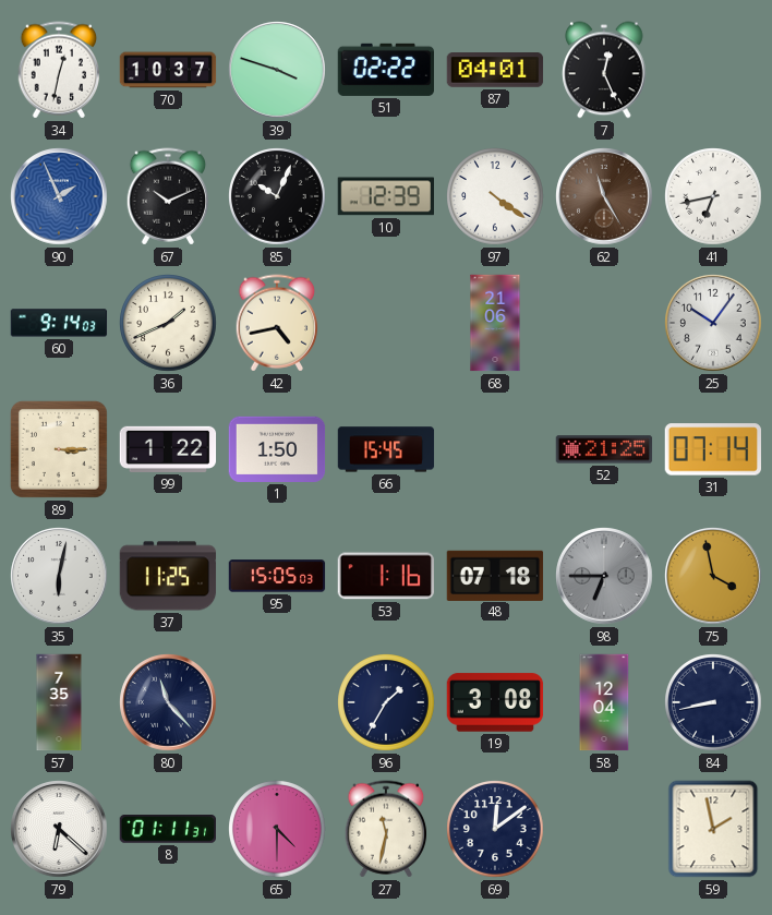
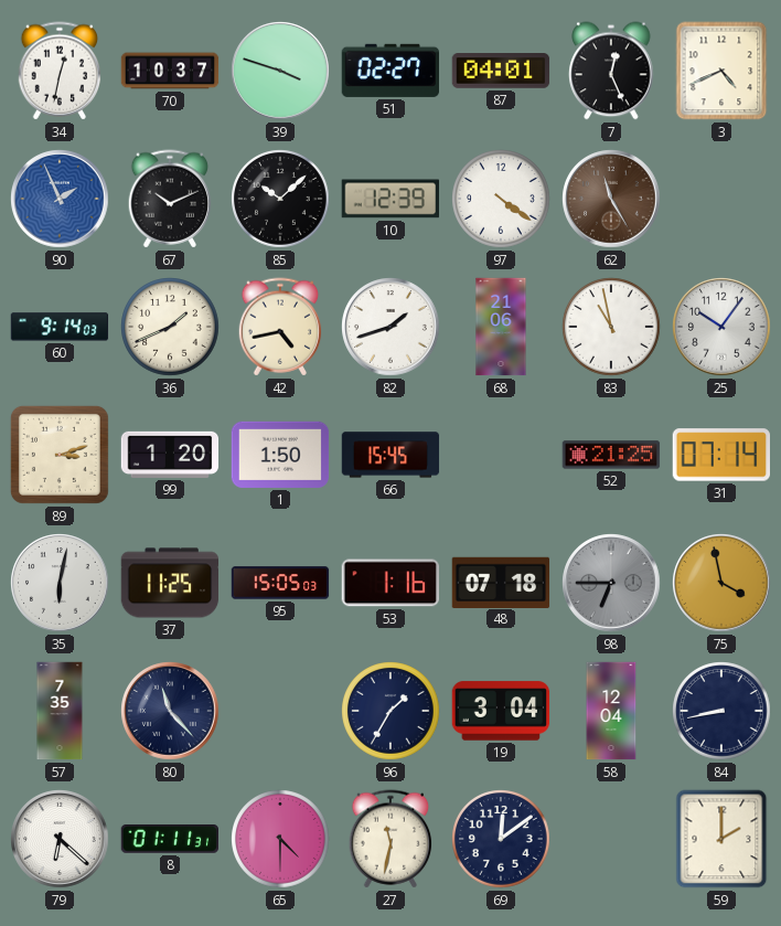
51: 02:22 -> 02:27
3: none -> 4:41
85: 10:04 -> 10:08
41: 6:43 -> none
82: none -> 1:42
83: none -> 10:58
89: 3:15 -> 3:12
99: 1:22 -> 1:20
19: 3:08 -> 3:04
59: 1:58 -> 2:00
